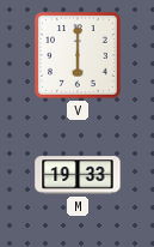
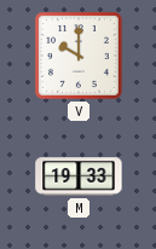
V: 6:00 -> 10:00
